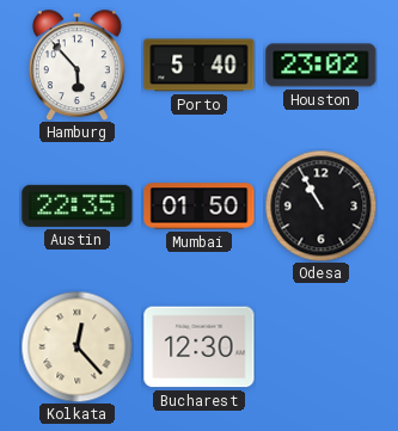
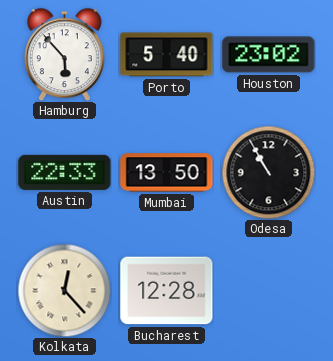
Austin: 22:35 -> 22:33
Mumbai: 01:50 -> 13:50
Bucharest: 12:30 -> 12:28
